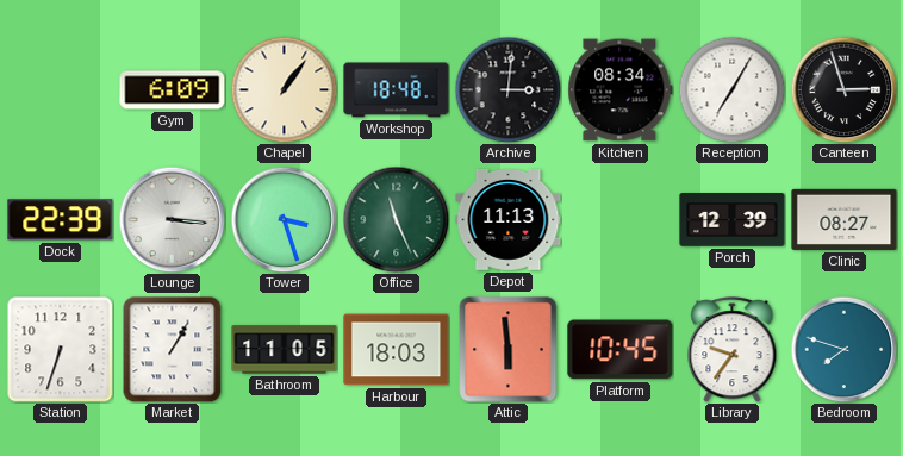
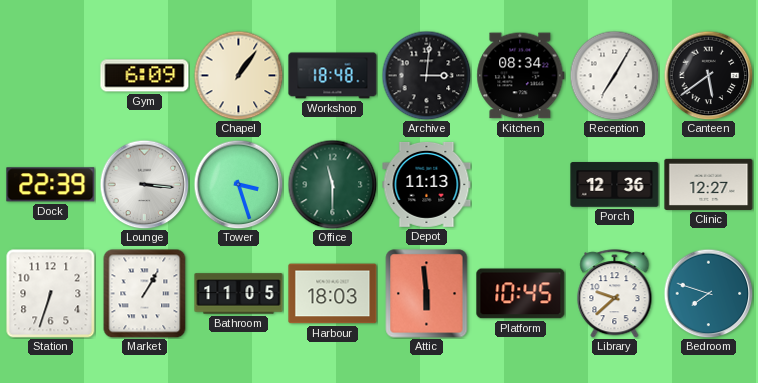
Canteen: 2:57 -> 5:39
Office: 11:26 -> 11:30
Porch: 12:39 -> 12:36
Clinic: 08:27 -> 12:27
Library: 9:36 -> 9:38
